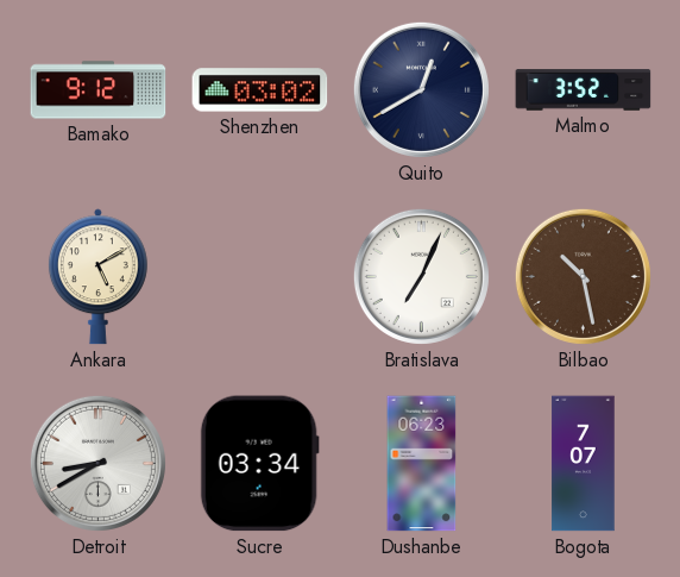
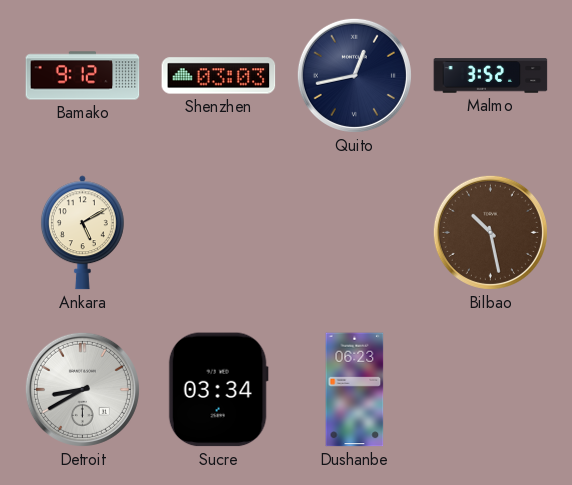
Shenzhen: 03:02 -> 03:03
Quito: 12:40 -> 12:43
Bratislava: 7:04 -> none
Bogota: 7:07 -> none
